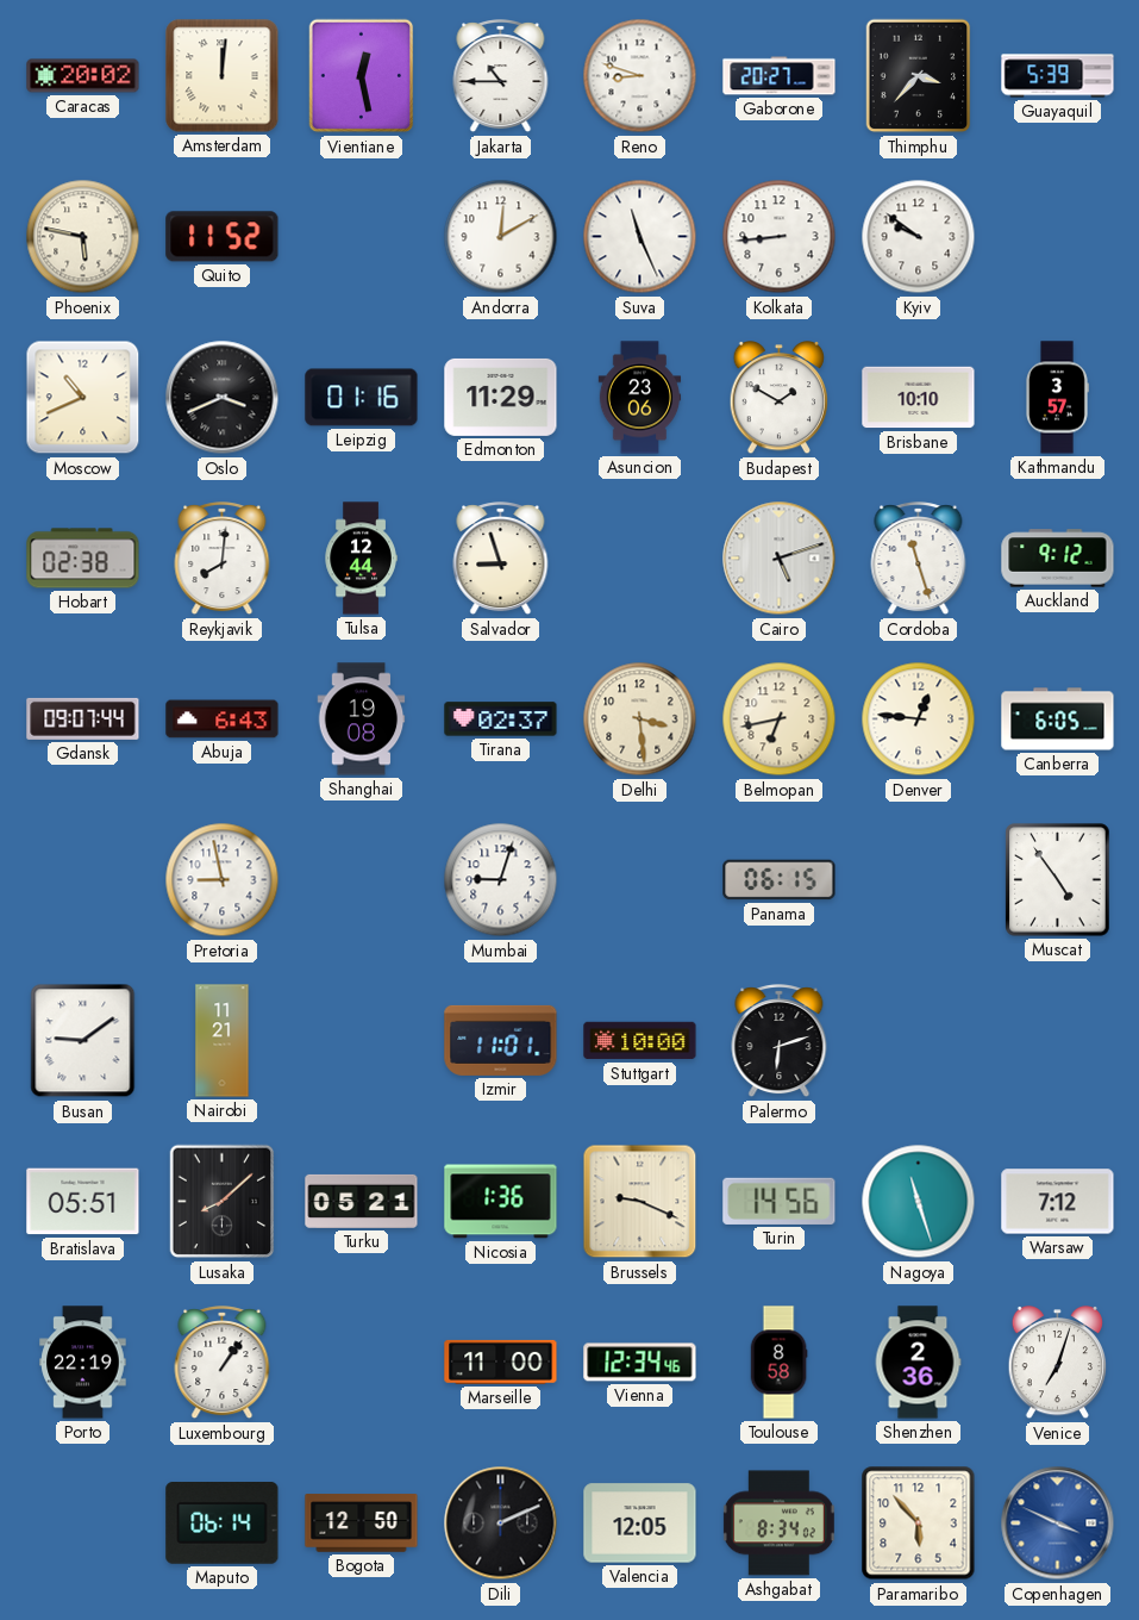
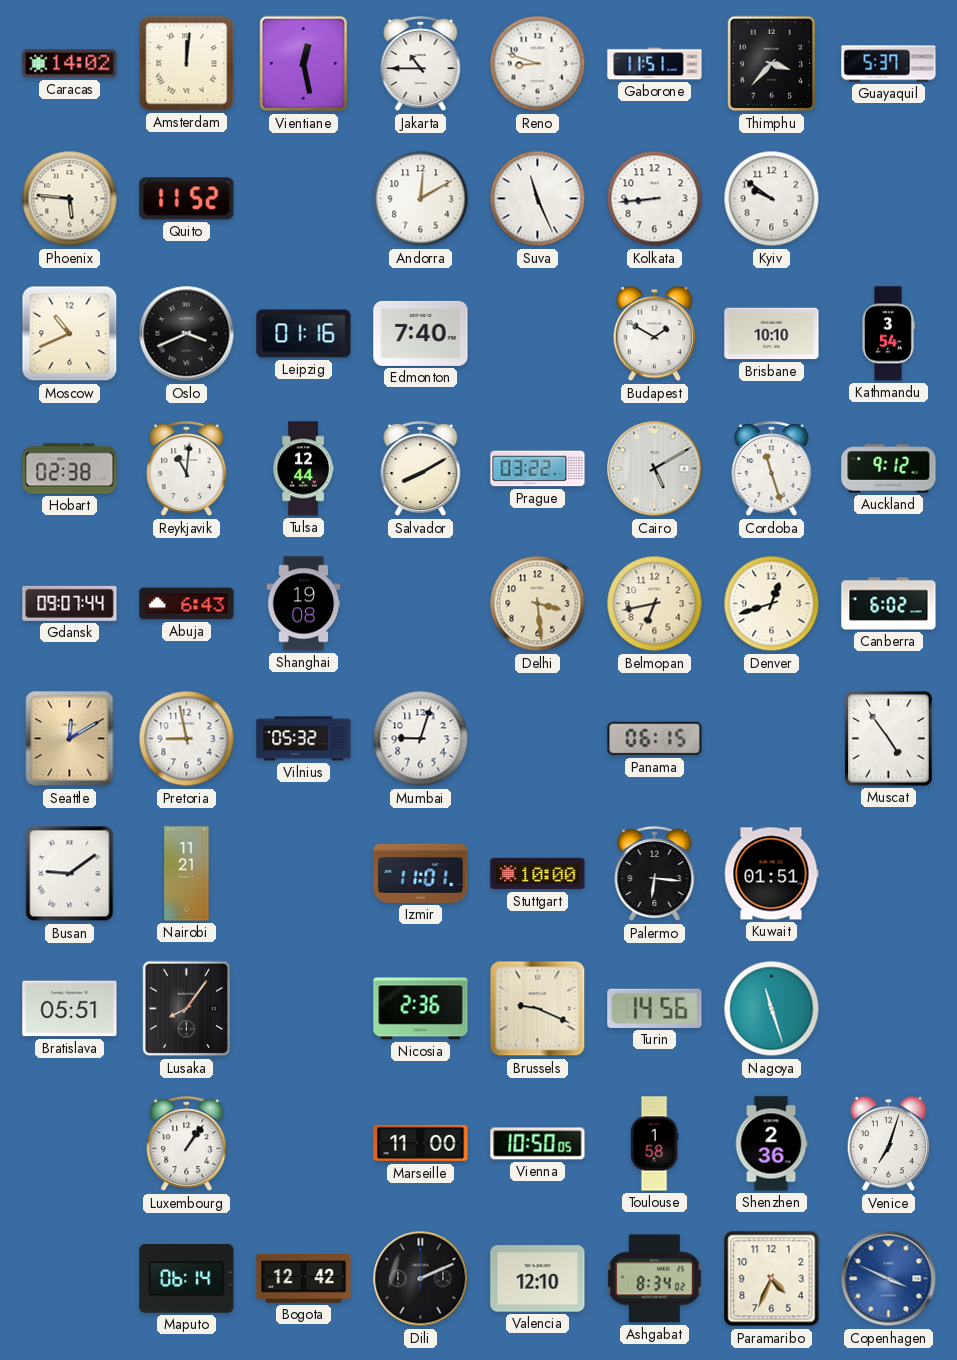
Caracas: 20:02 -> 14:02
Gaborone: 20:27 -> 11:51
Guayaquil: 5:39 -> 5:37
Phoenix: 5:47 -> 5:46
Edmonton: 11:29 -> 7:40
Asuncion: 23:06 -> none
Kathmandu: 3:57 -> 3:54
Reykjavik: 8:01 -> 11:01
Salvador: 8:57 -> 8:10
Prague: none -> 03:22
Cairo: 5:12 -> 5:10
Tirana: 02:37 -> none
Denver: 12:46 -> 12:42
Canberra: 6:05 -> 6:02
Seattle: none -> 12:10
Vilnius: none -> 05:32
Palermo: 6:12 -> 6:16
Kuwait: none -> 01:51
Lusaka: 8:08 -> 8:06
Turku: 05:21 -> none
Nicosia: 1:36 -> 2:36
Warsaw: 7:12 -> none
Porto: 22:19 -> none
Vienna: 12:34 -> 10:50
Toulouse: 8:58 -> 1:58
Bogota: 12:50 -> 12:42
Valencia: 12:05 -> 12:10
Paramaribo: 5:53 -> 4:34
